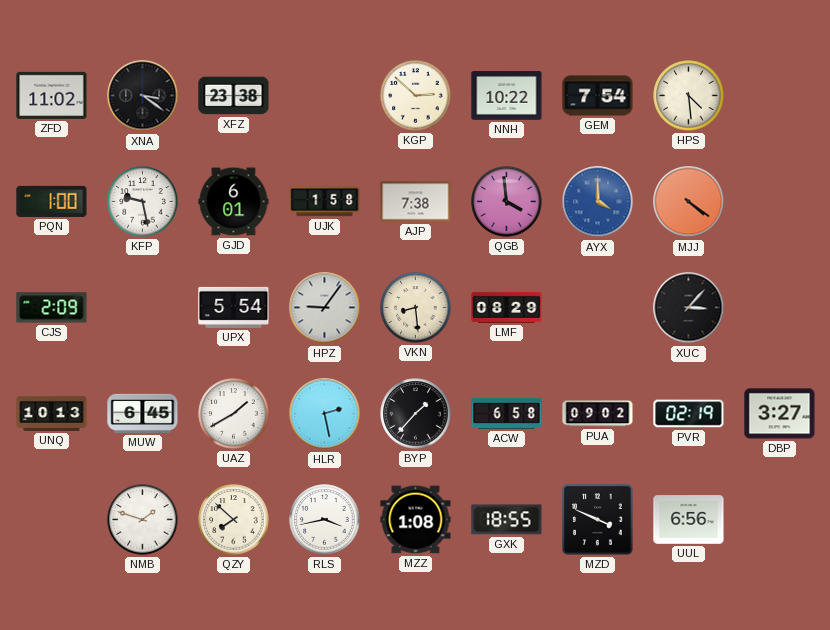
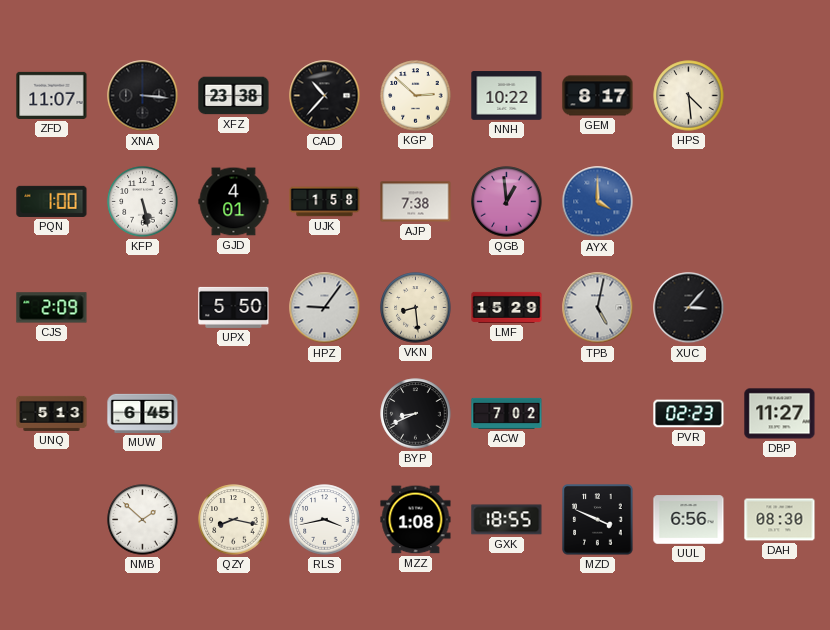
ZFD: 11:02 -> 11:07
XNA: 3:21 -> 3:16
CAD: none -> 10:37
GEM: 7:54 -> 8:17
KFP: 9:28 -> 5:28
GJD: 6:01 -> 4:01
QGB: 3:59 -> 12:59
MJJ: 4:21 -> none
UPX: 5:54 -> 5:50
LMF: 08:29 -> 15:29
TPB: none -> 5:02
UNQ: 10:13 -> 5:13
UAZ: 1:40 -> none
HLR: 2:28 -> none
BYP: 1:37 -> 8:41
ACW: 6:58 -> 7:02
PUA: 09:02 -> none
PVR: 02:19 -> 02:23
DBP: 3:27 -> 11:27
NMB: 1:48 -> 1:52
QZY: 7:52 -> 8:17
DAH: none -> 08:30
